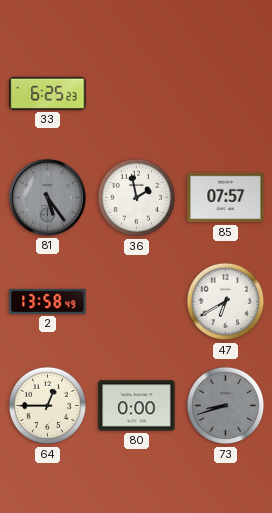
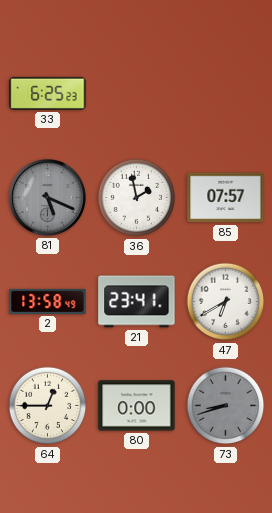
81: 5:24 -> 5:19
21: none -> 23:41
